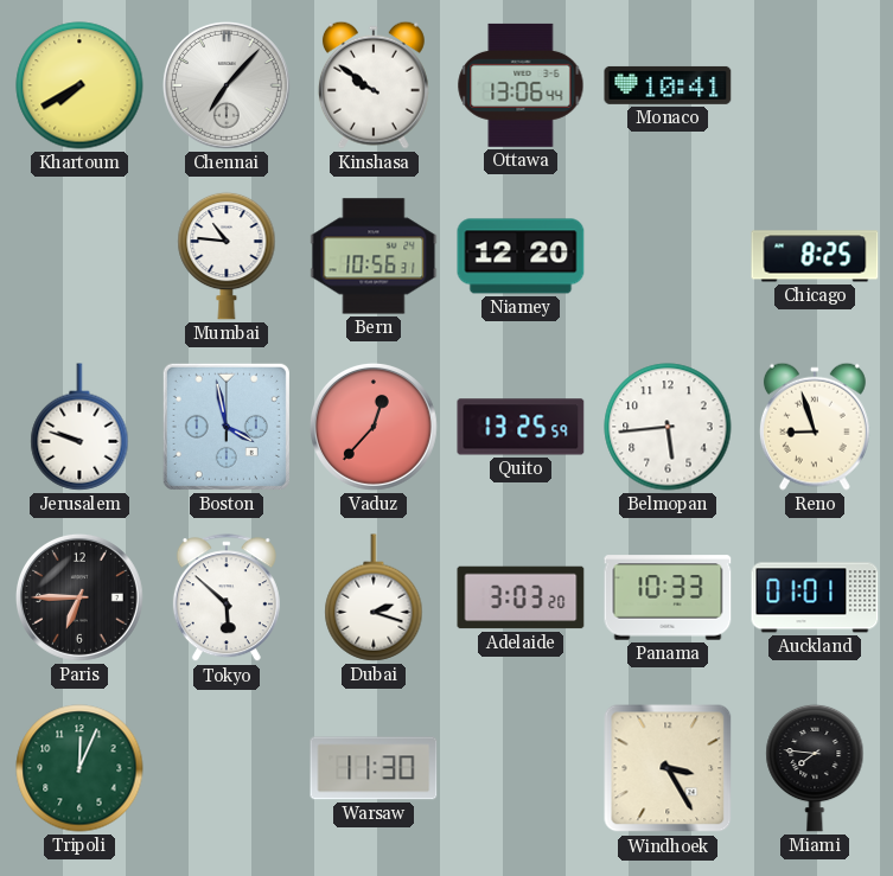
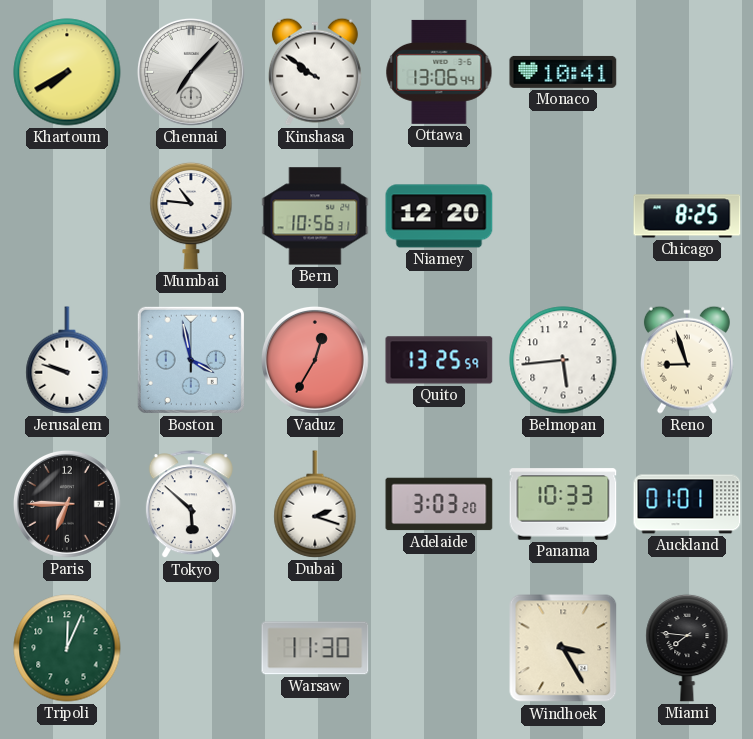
Vaduz: 12:37 -> 12:35
